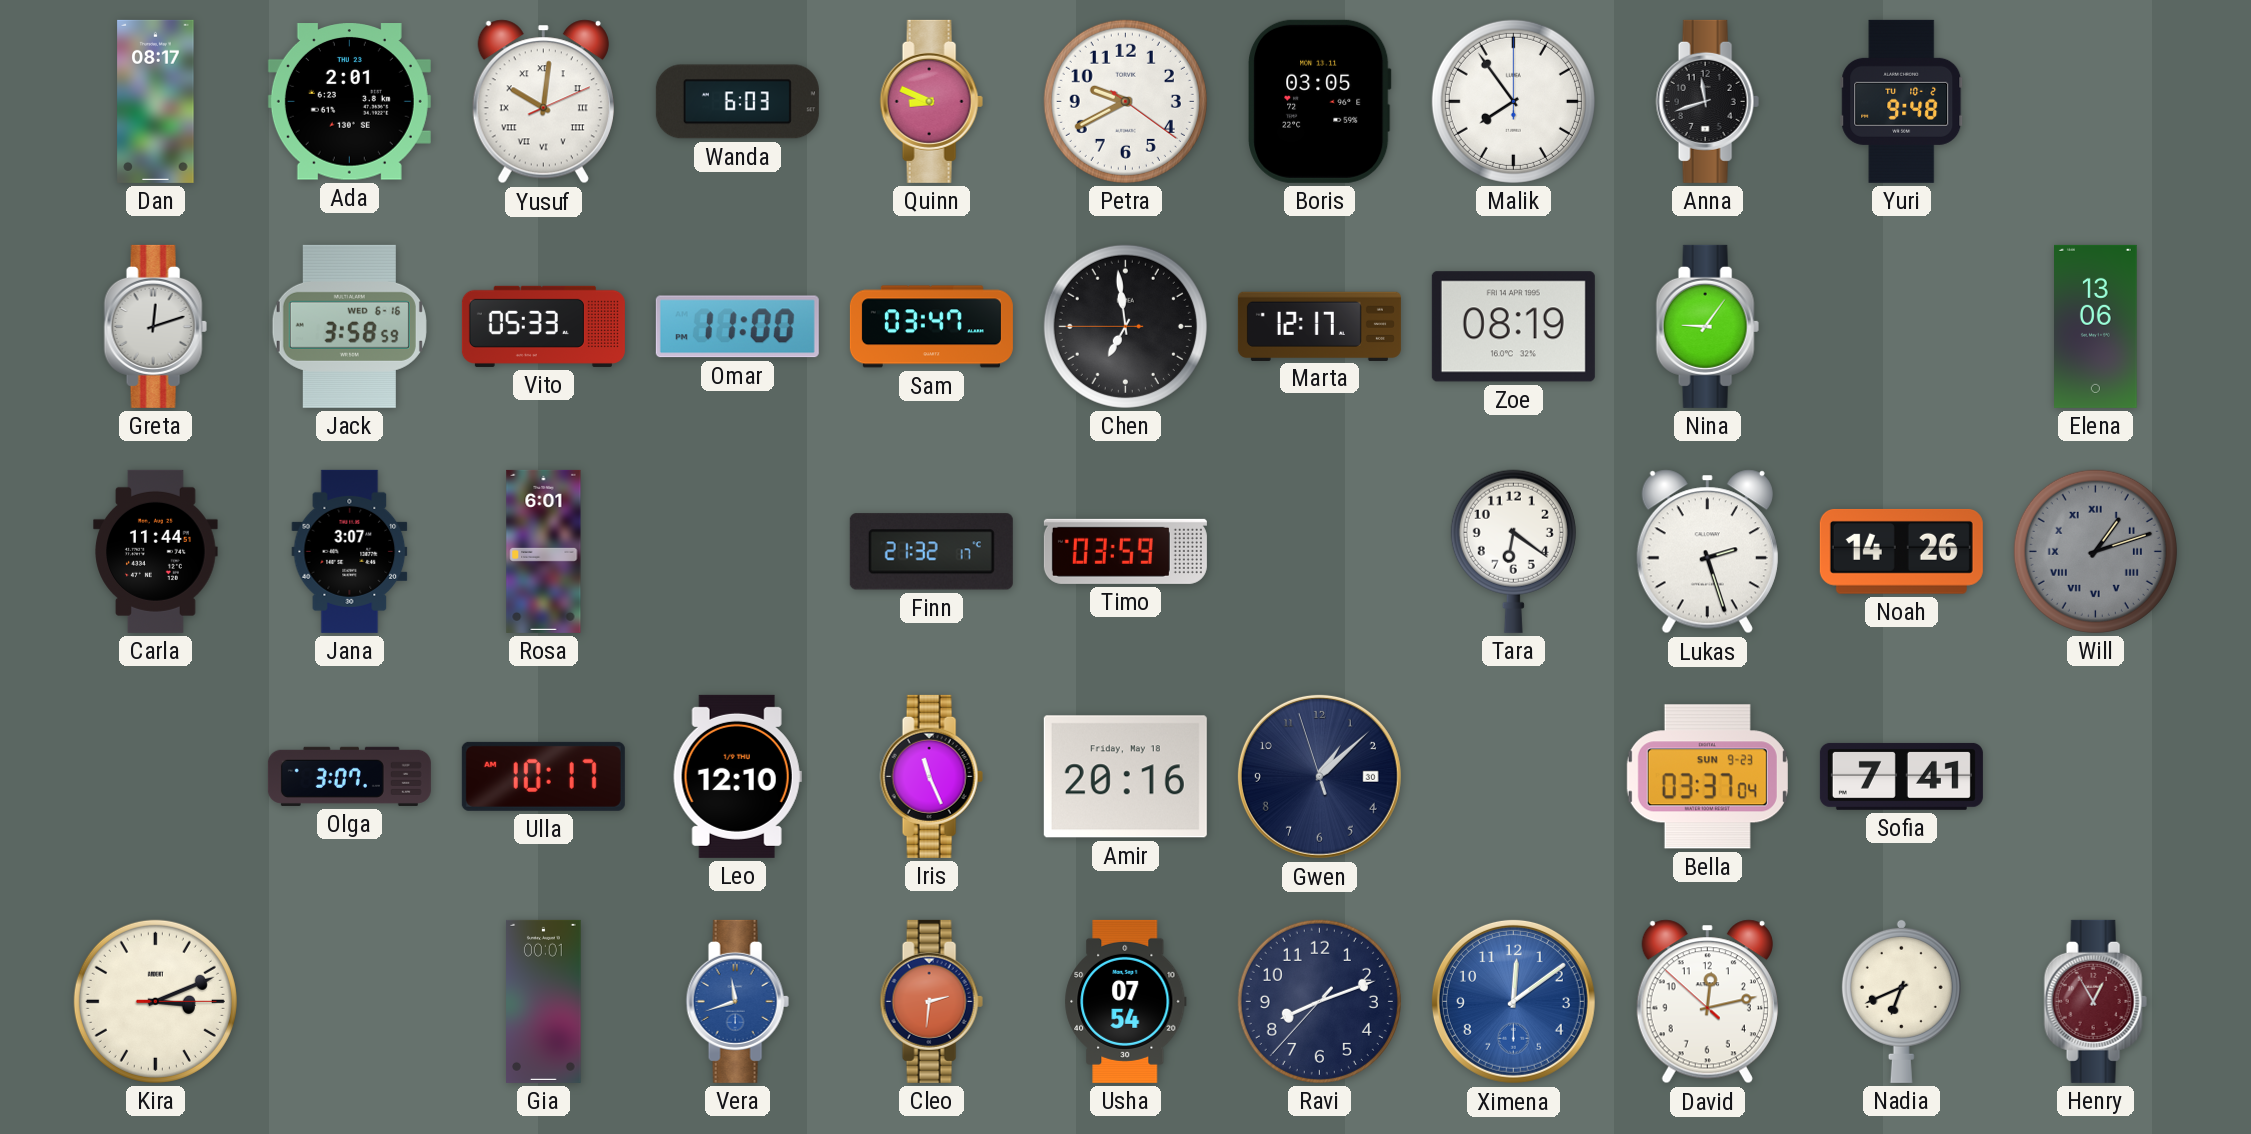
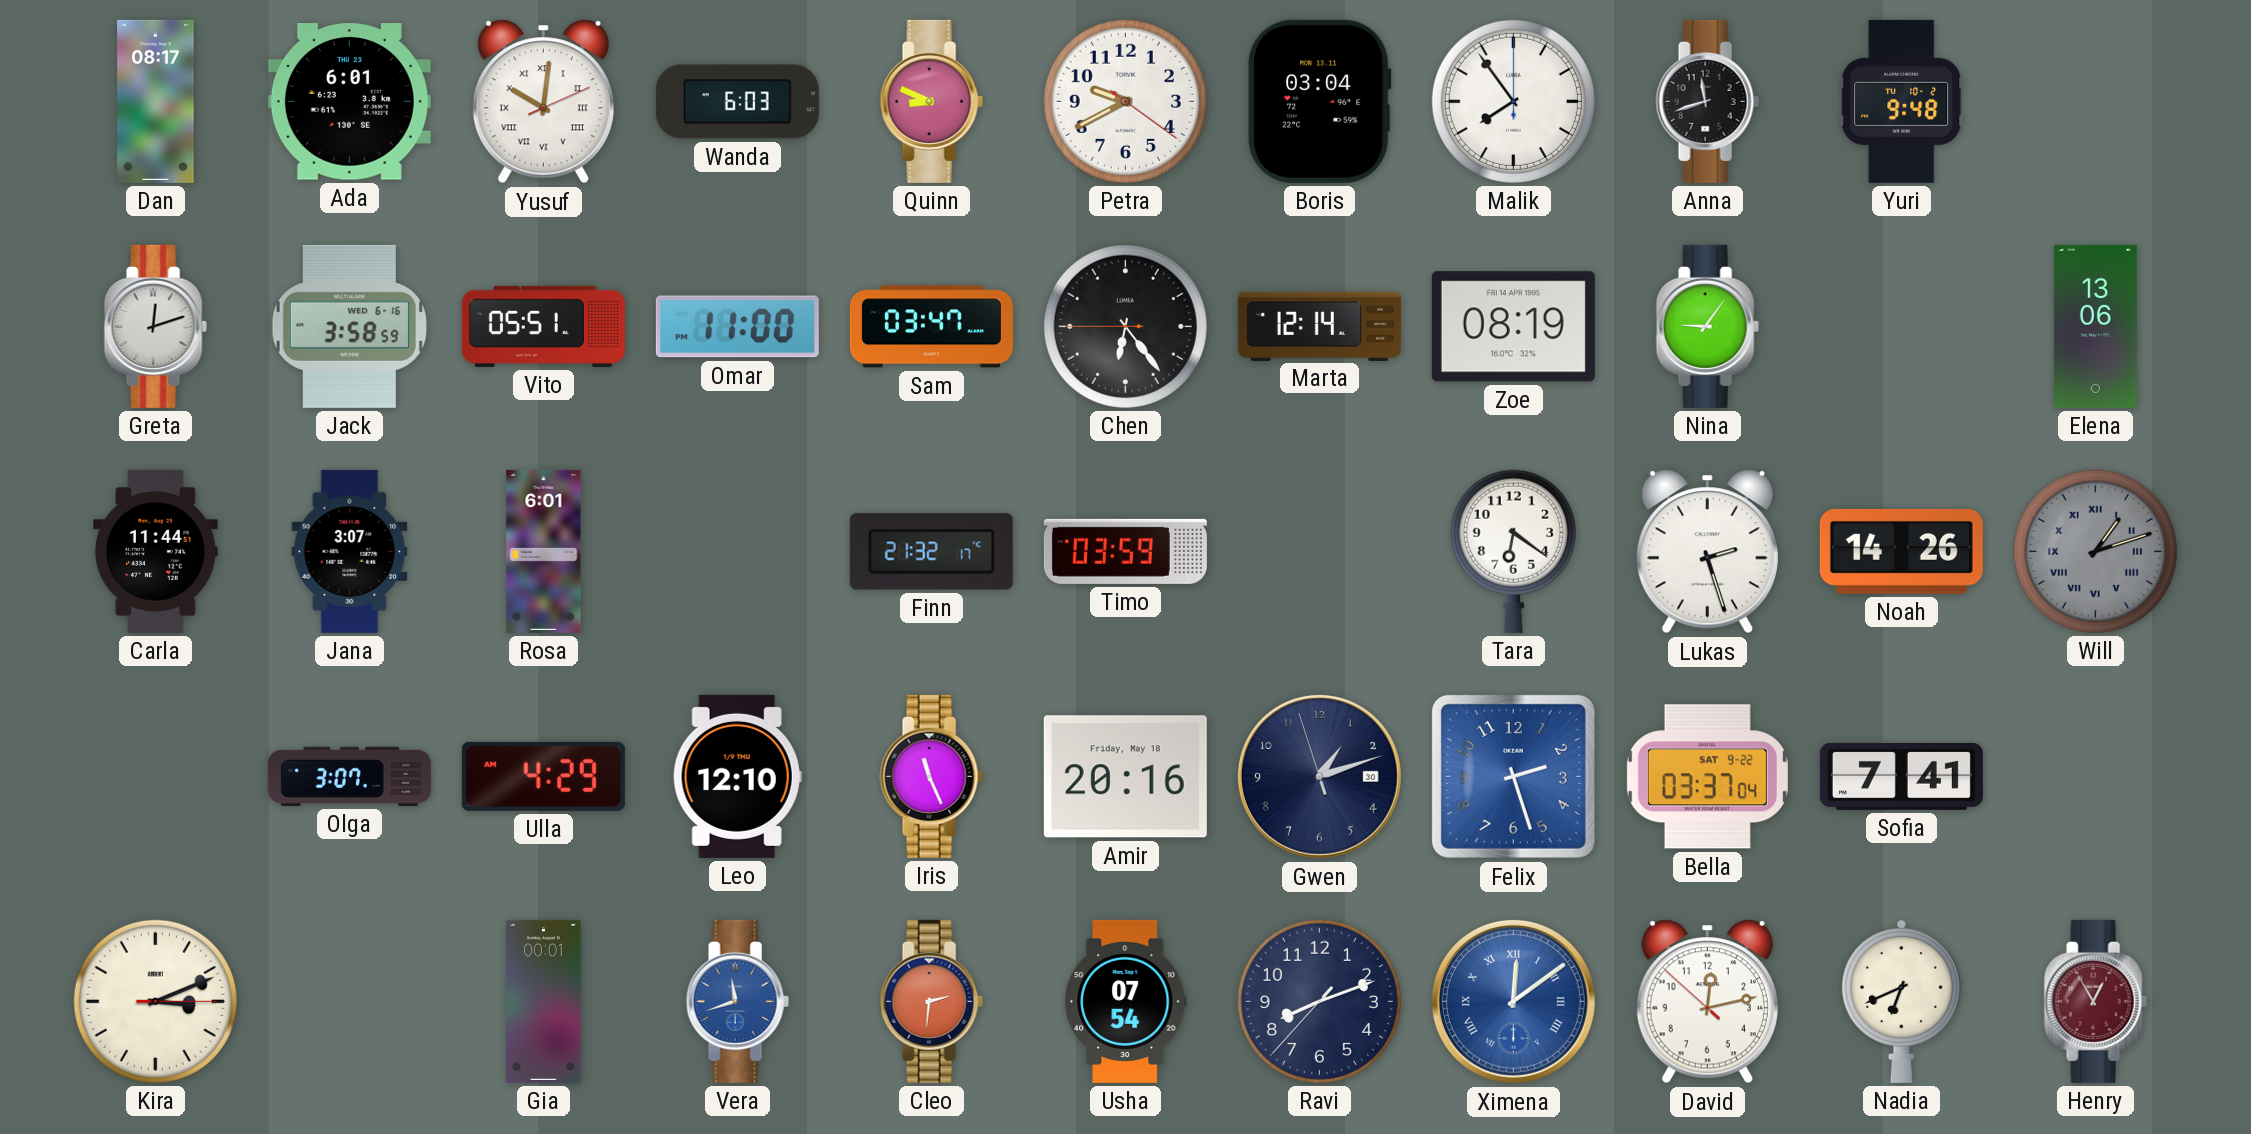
Ada: 2:01 -> 6:01
Boris: 03:05 -> 03:04
Vito: 05:33 -> 05:51
Chen: 6:58 -> 6:23
Marta: 12:17 -> 12:14
Ulla: 10:17 -> 4:29
Gwen: 1:07 -> 1:11
Felix: none -> 2:27
Bella date: SUN 9-23 -> SAT 9-22
Ximena numerals: Arabic -> Roman
